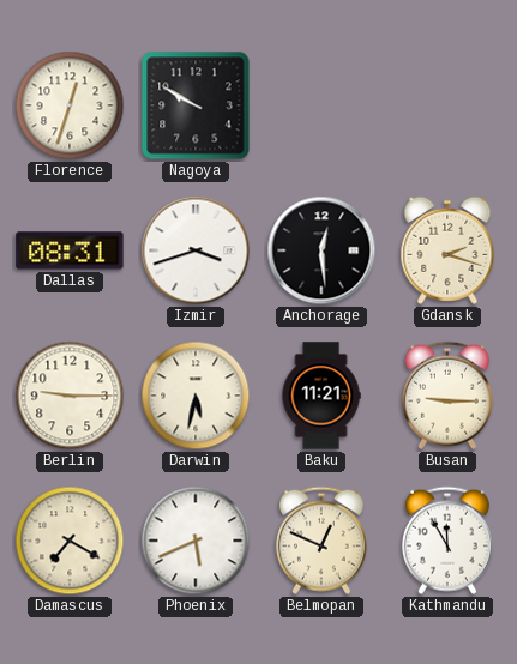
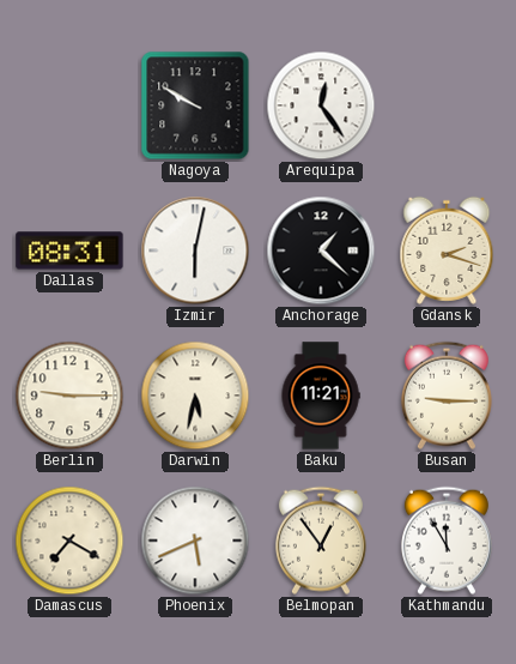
Florence: 12:33 -> none
Arequipa: none -> 12:24
Izmir: 3:42 -> 6:02
Anchorage: 12:29 -> 1:22
Belmopan: 12:49 -> 12:54
